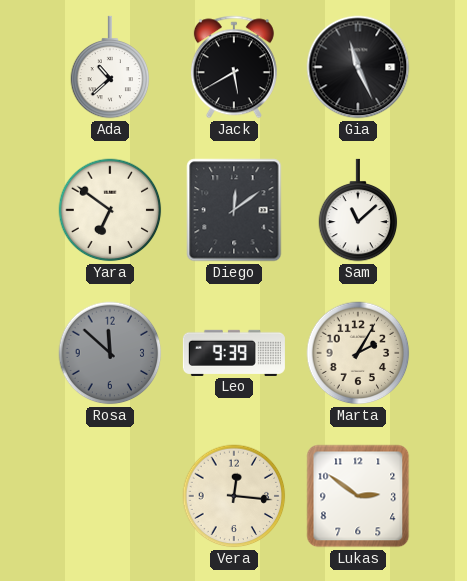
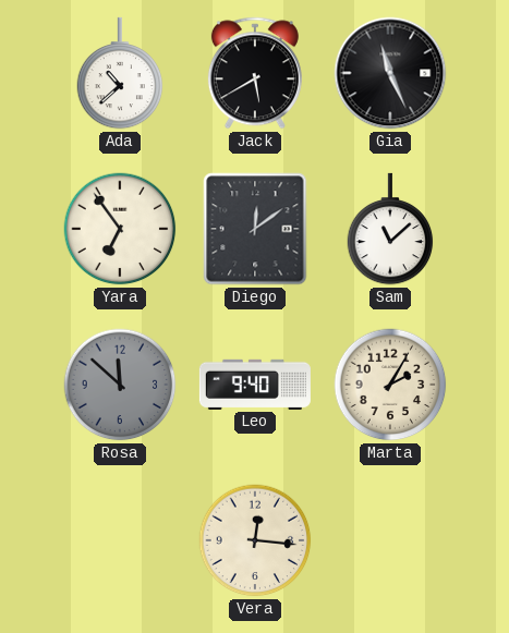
Yara: 6:51 -> 6:54
Leo: 9:39 -> 9:40
Lukas: 2:51 -> none
